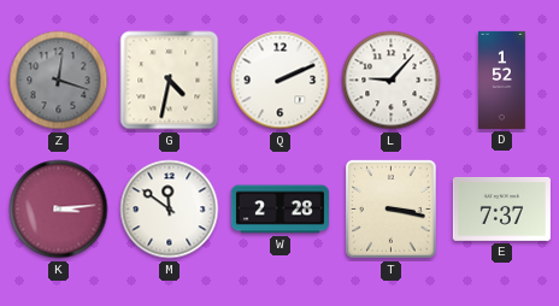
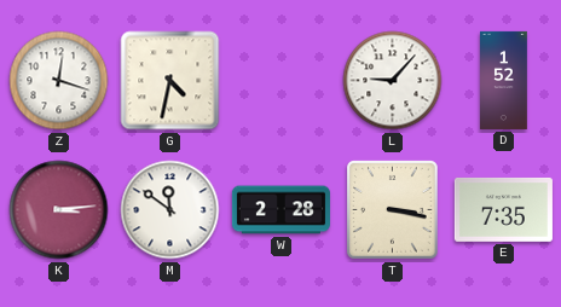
Z dial: grey -> white
Q: 2:11 -> none
E: 7:37 -> 7:35
